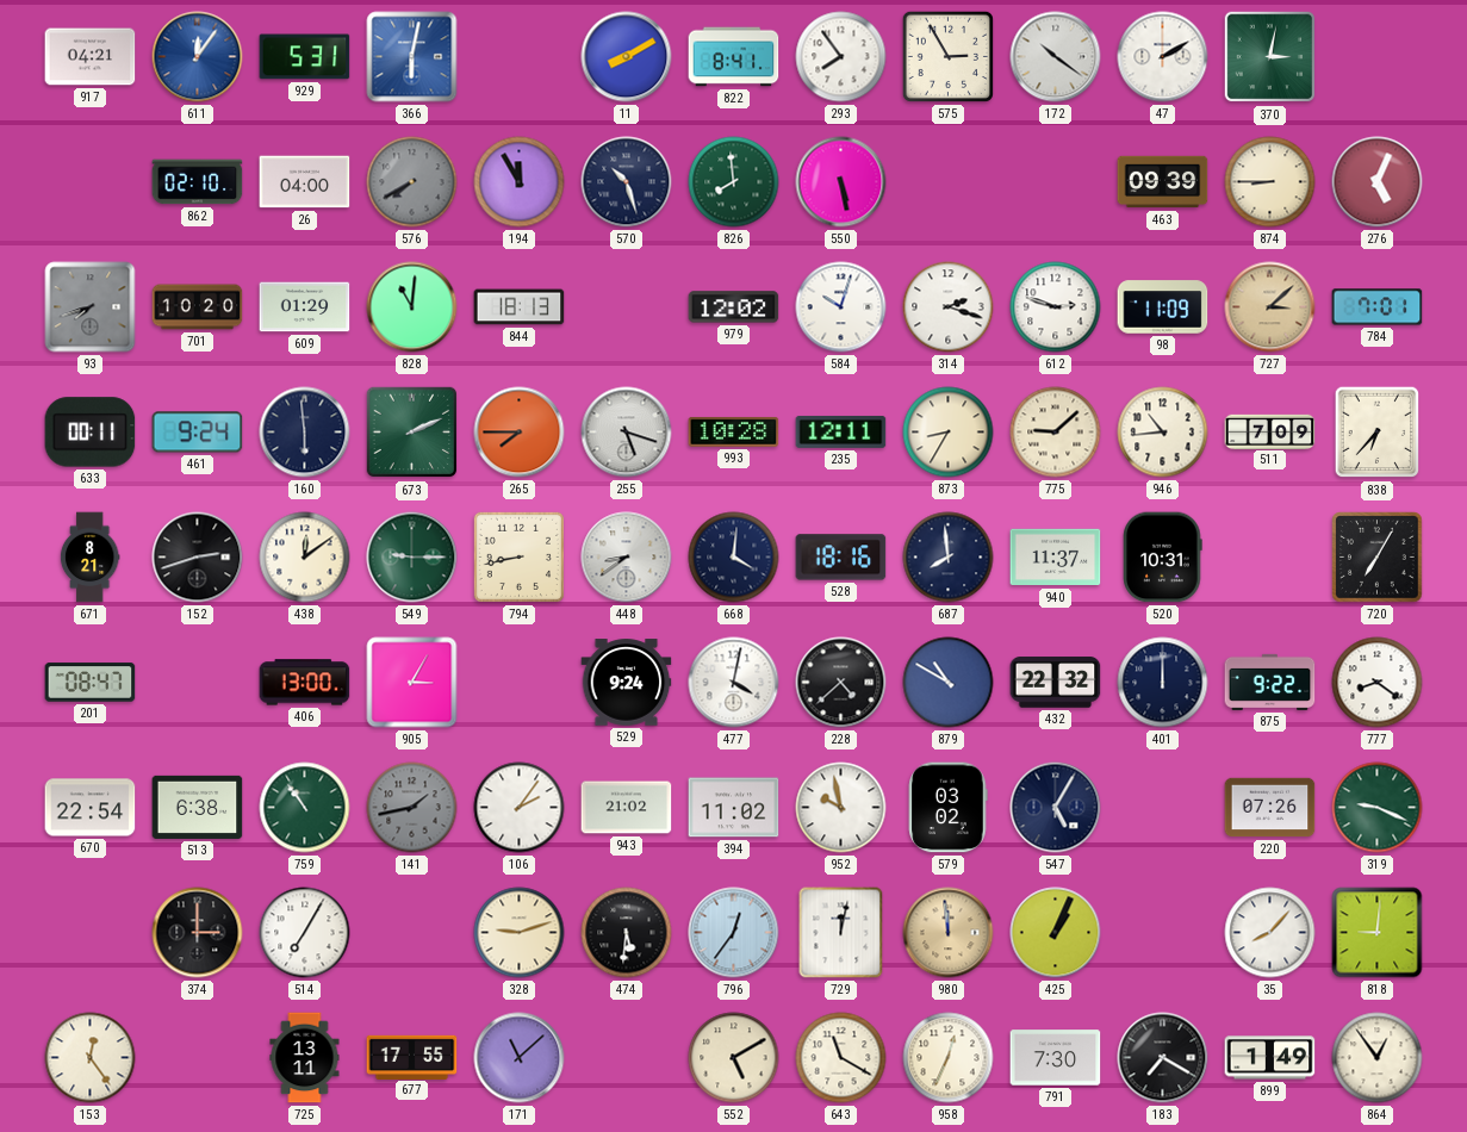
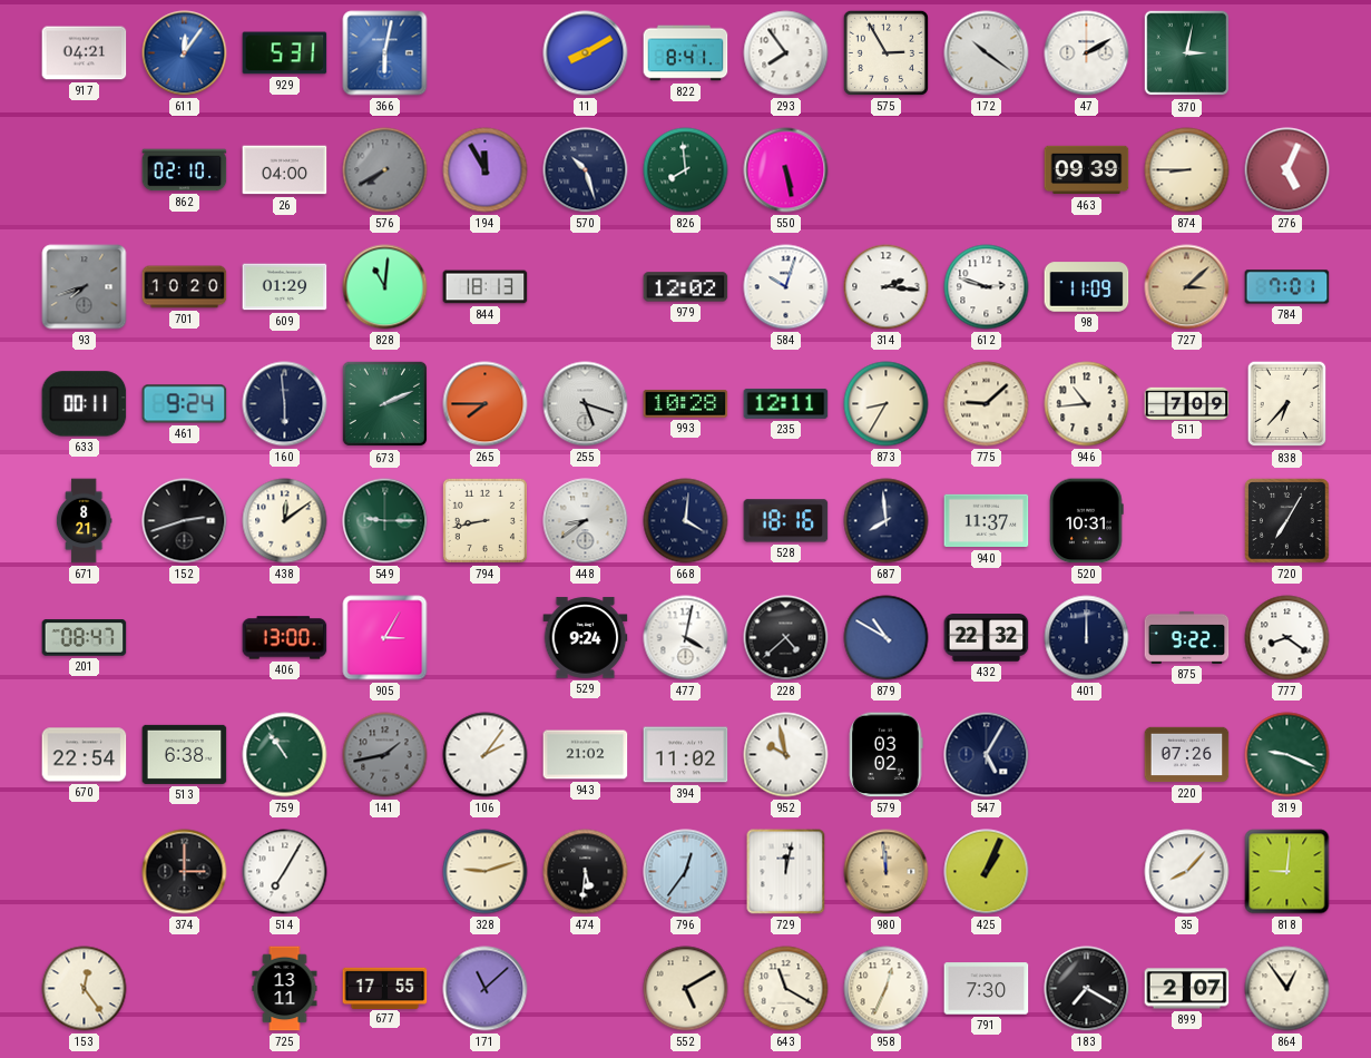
314: 2:18 -> 2:16
899: 1:49 -> 2:07
